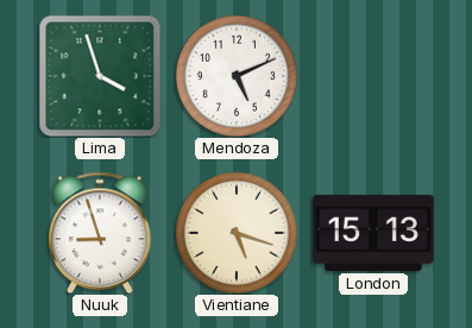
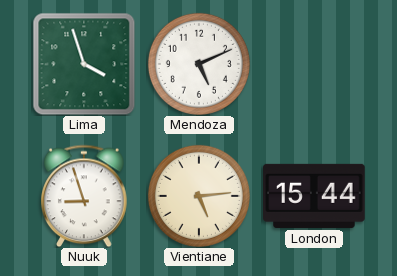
Vientiane: 5:18 -> 5:14
London: 15:13 -> 15:44
